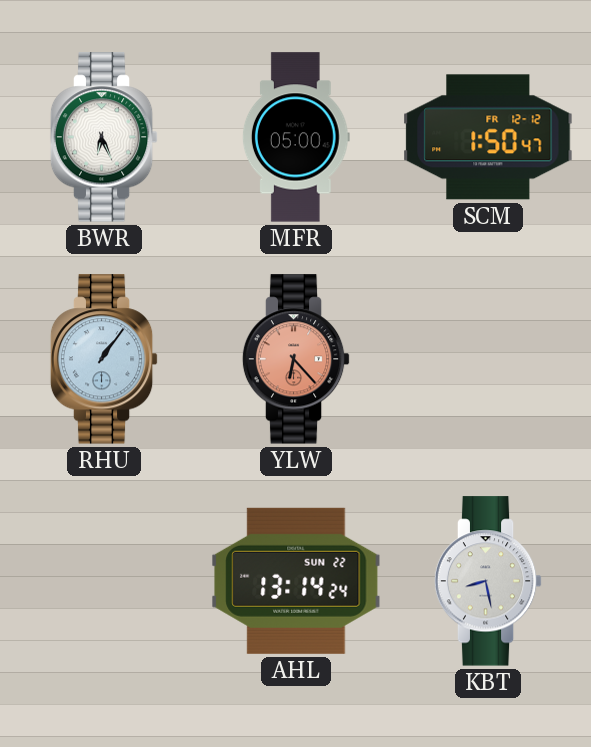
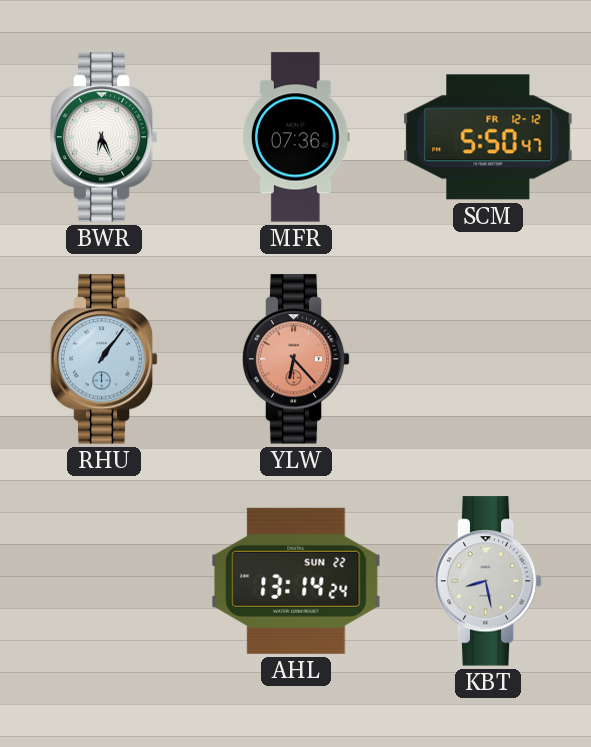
MFR: 05:00 -> 07:36
SCM: 1:50 -> 5:50
